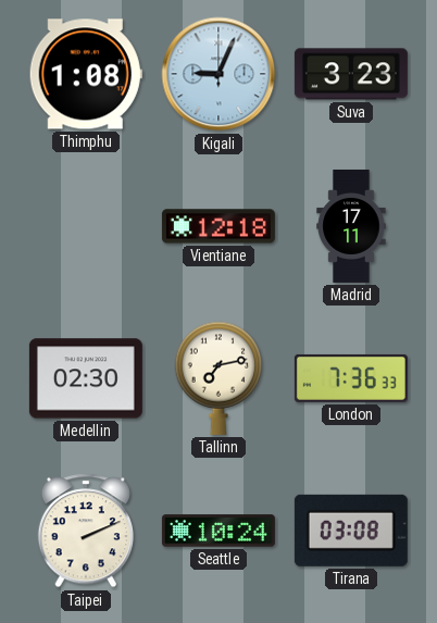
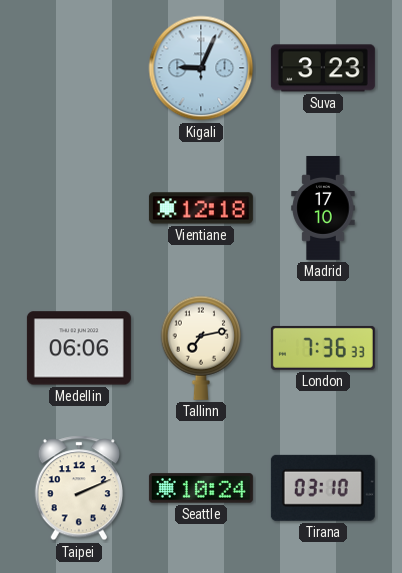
Thimphu: 1:08 -> none
Madrid: 17:11 -> 17:10
Medellin: 02:30 -> 06:06
Tirana: 03:08 -> 03:10
